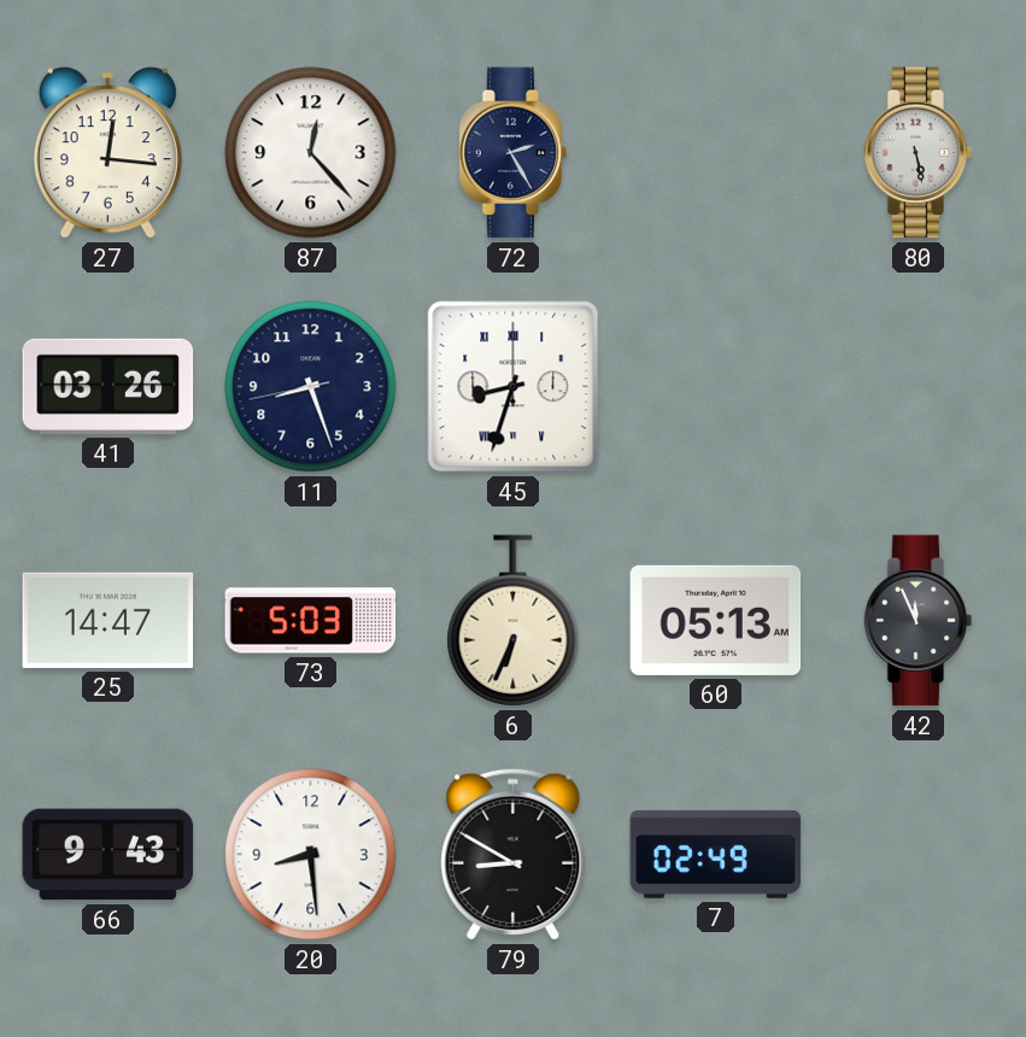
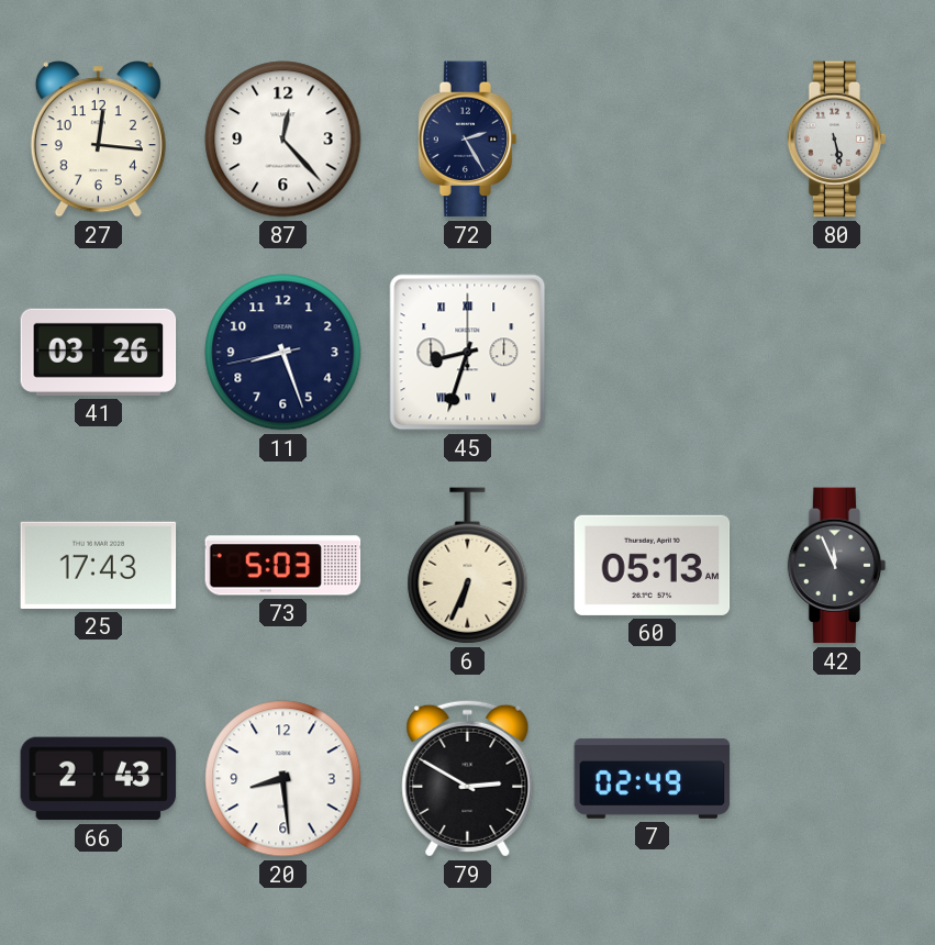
25: 14:47 -> 17:43
66: 9:43 -> 2:43
79: 8:50 -> 2:50
